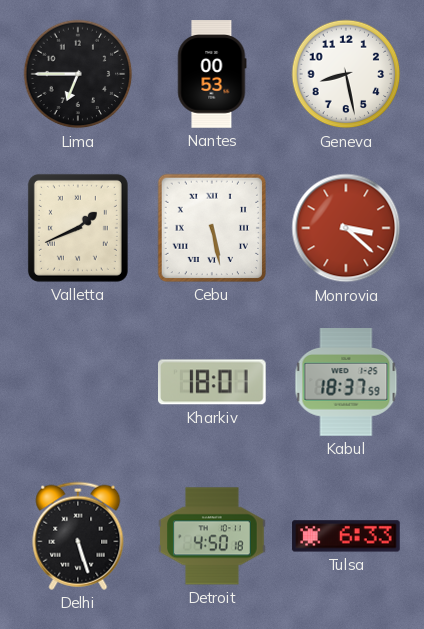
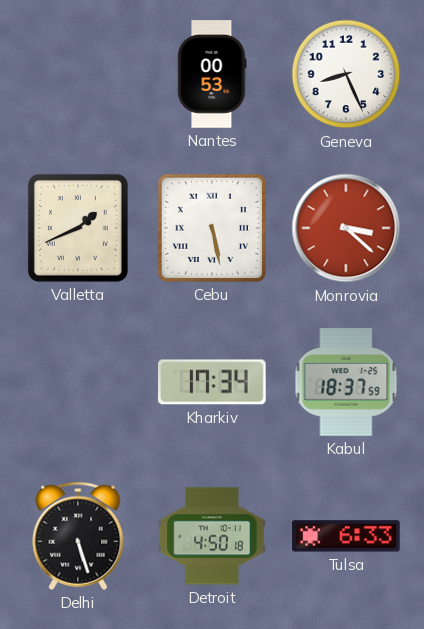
Lima: 6:45 -> none
Geneva: 8:28 -> 8:26
Kharkiv: 18:01 -> 17:34
